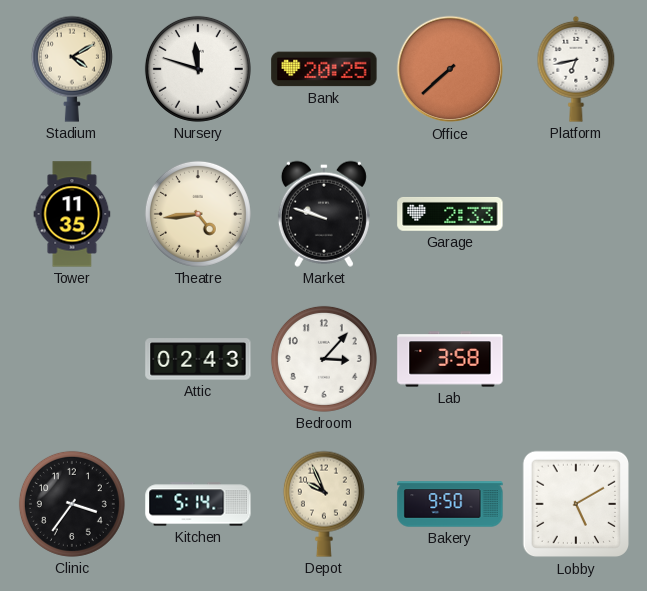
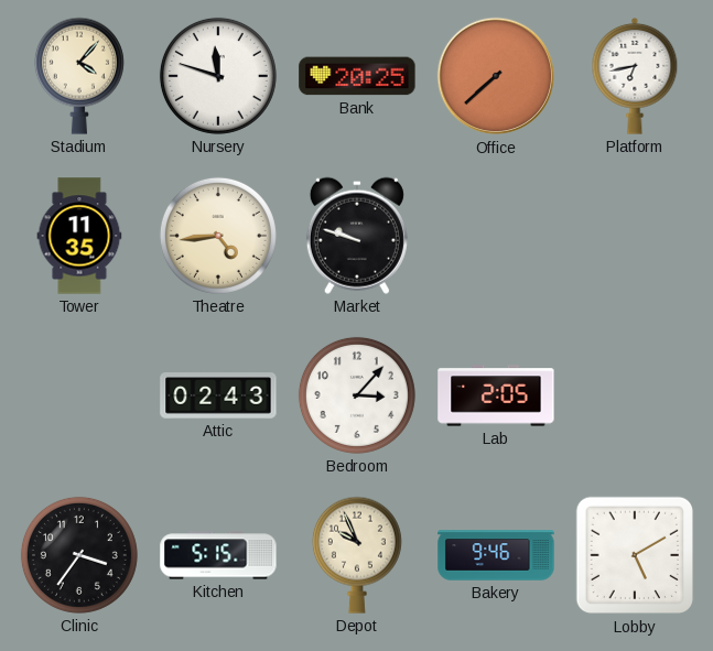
Stadium: 4:10 -> 4:07
Garage: 2:33 -> none
Lab: 3:58 -> 2:05
Kitchen: 5:14 -> 5:15
Bakery: 9:50 -> 9:46
